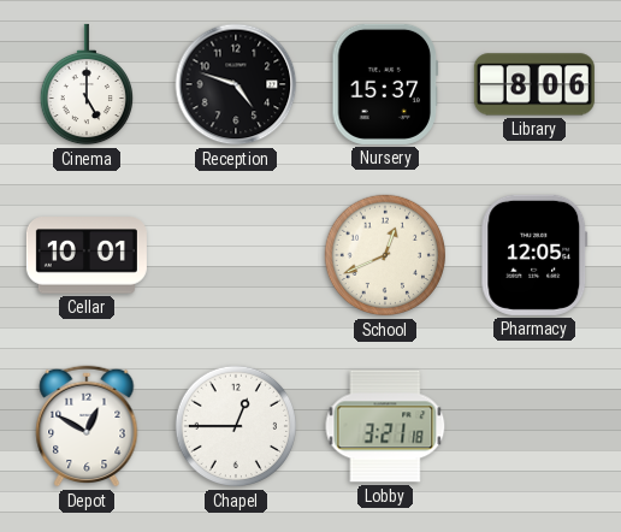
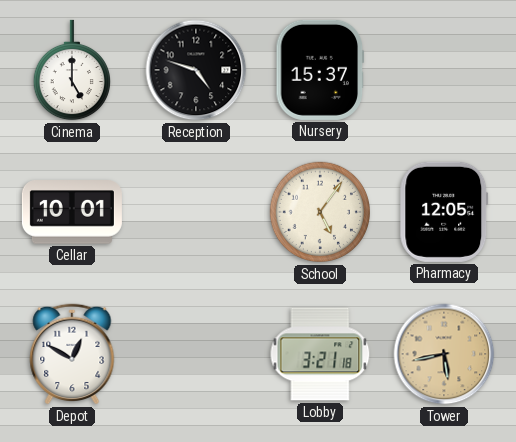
Library: 8:06 -> none
School: 12:41 -> 5:06
Chapel: 12:45 -> none
Tower: none -> 5:43
